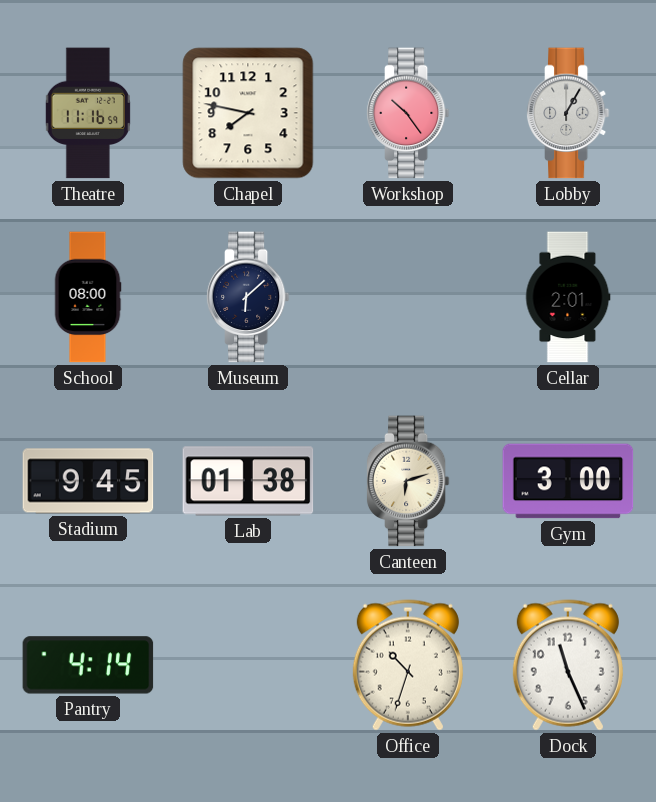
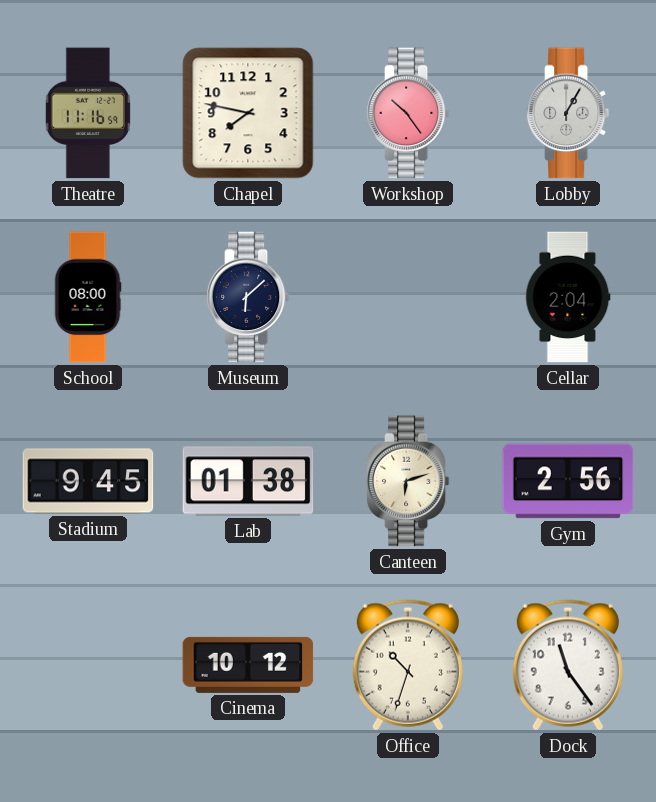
Cellar: 2:01 -> 2:04
Gym: 3:00 -> 2:56
Pantry: 4:14 -> none
Cinema: none -> 10:12
Dock: 11:26 -> 11:24
